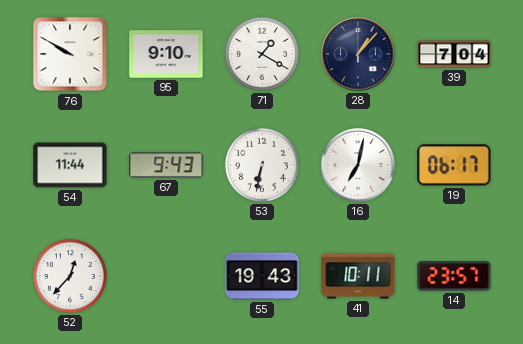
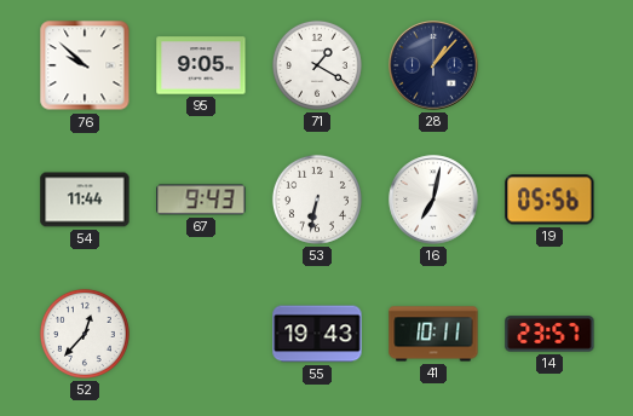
76: 9:50 -> 9:52
95: 9:10 -> 9:05
39: 7:04 -> none
19: 06:17 -> 05:56
